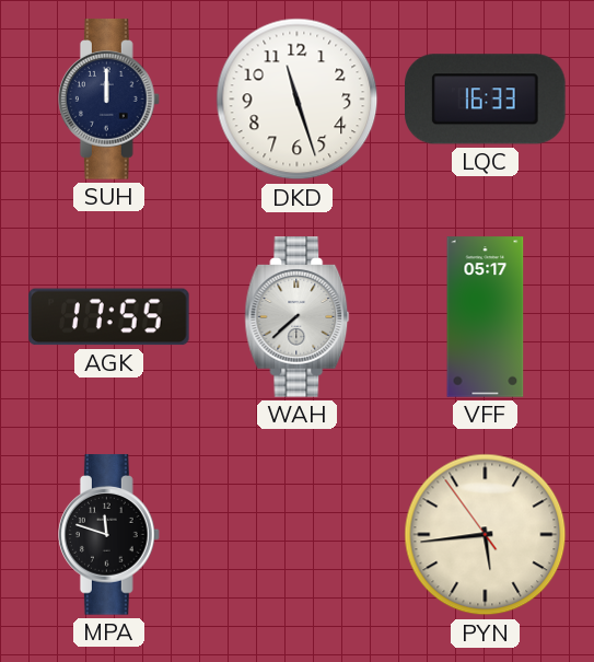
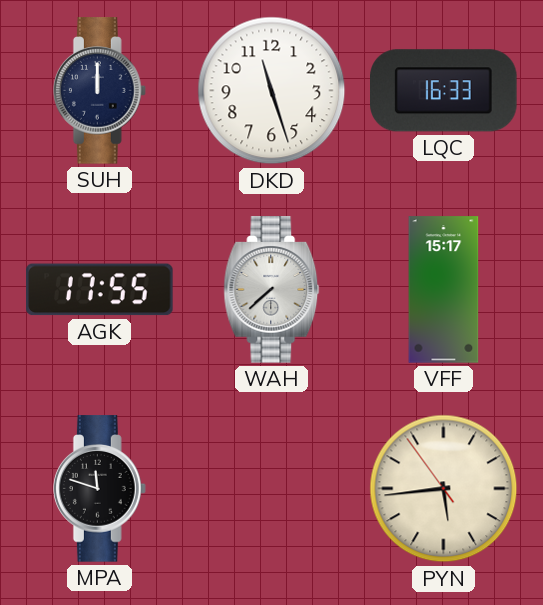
VFF: 05:17 -> 15:17
